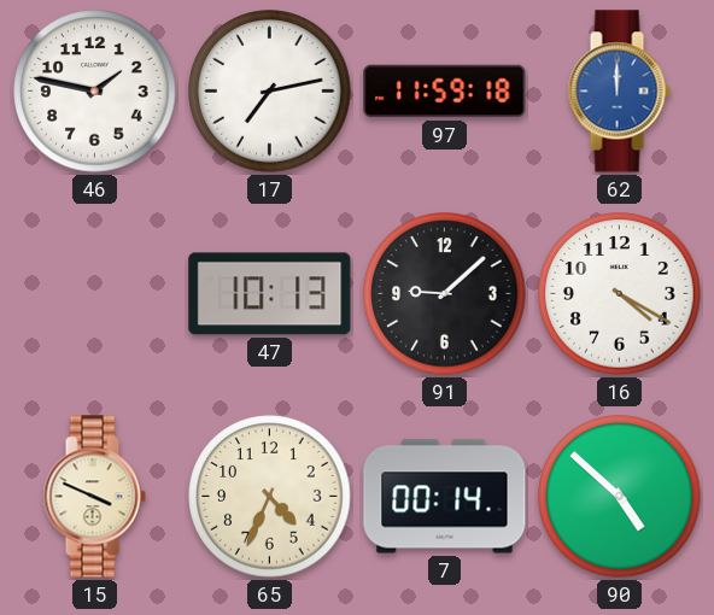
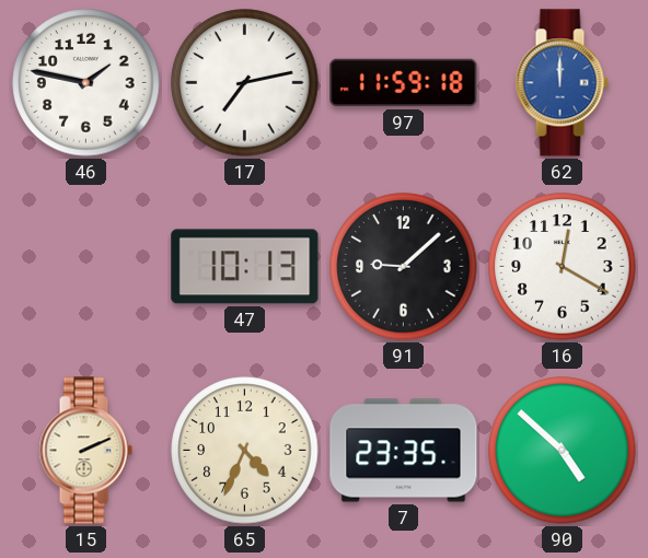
16: 4:20 -> 12:20
15: 3:49 -> 2:11
7: 00:14 -> 23:35
